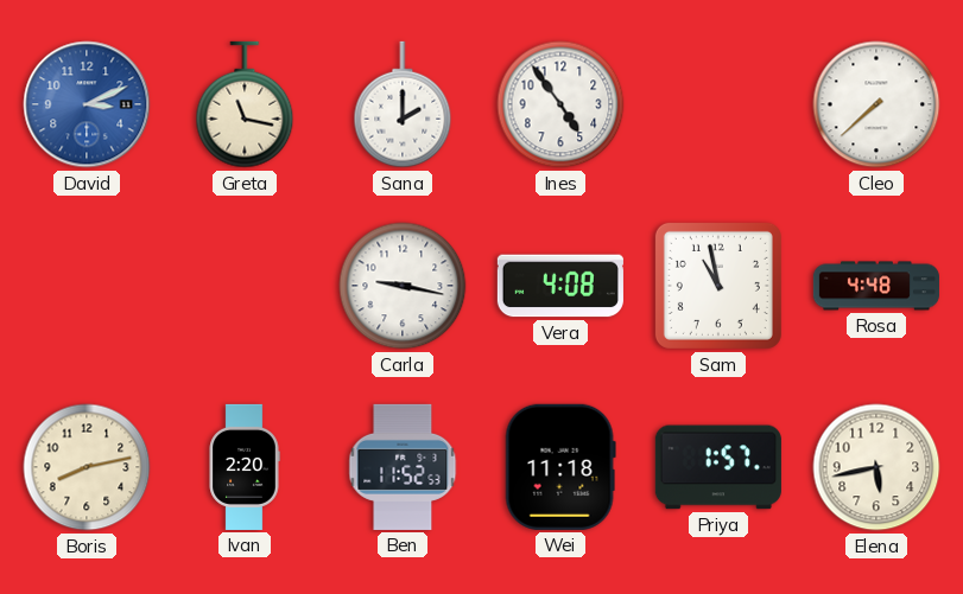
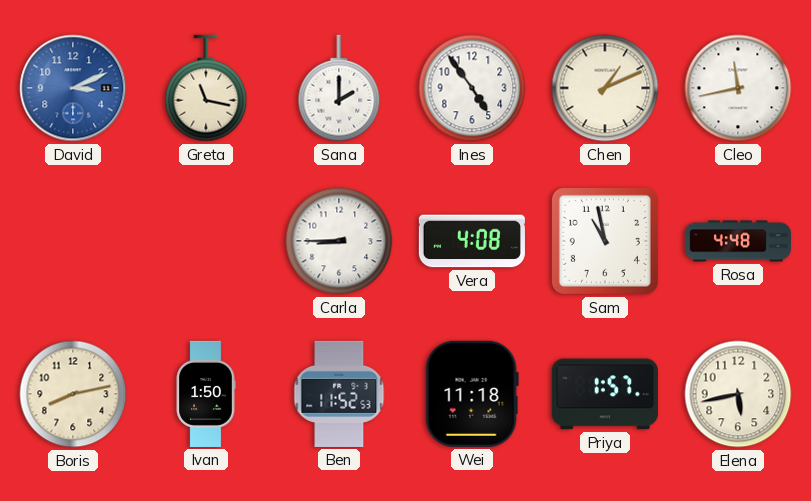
Chen: none -> 1:11
Cleo: 7:38 -> 11:43
Carla: 9:17 -> 8:45
Ivan: 2:20 -> 1:50
